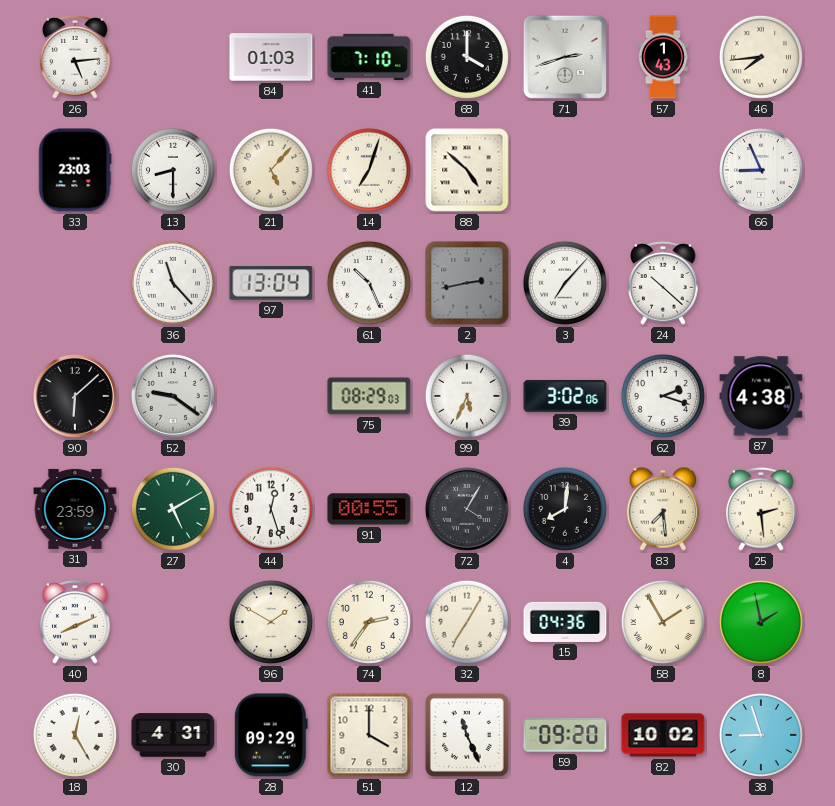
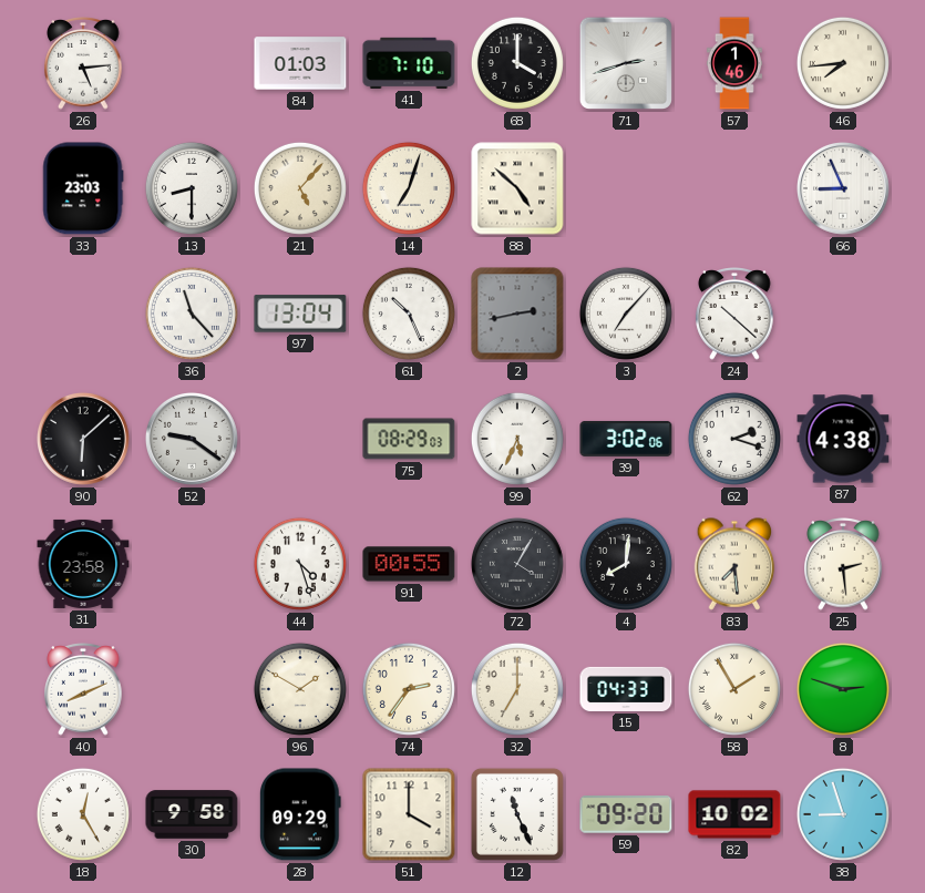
57: 1:43 -> 1:46
31: 23:59 -> 23:58
27: 5:10 -> none
44: 12:27 -> 4:27
32: 7:05 -> 7:00
15: 04:36 -> 04:33
8: 1:58 -> 2:48
30: 4:31 -> 9:58
